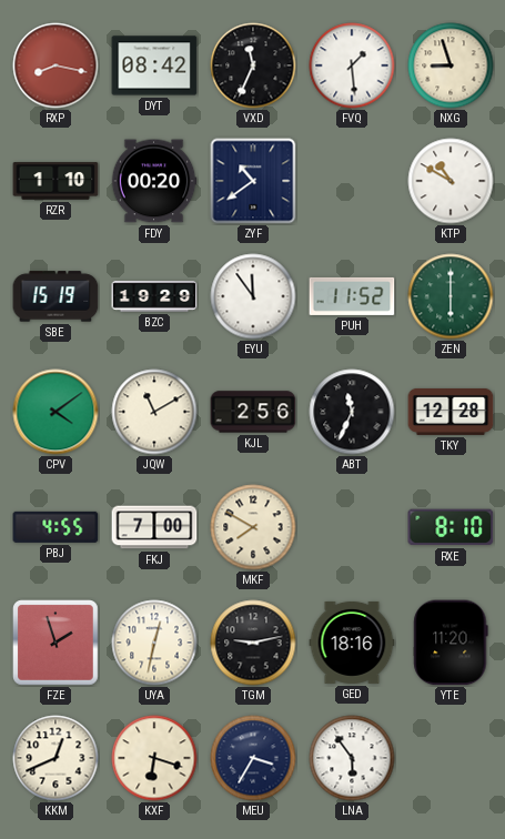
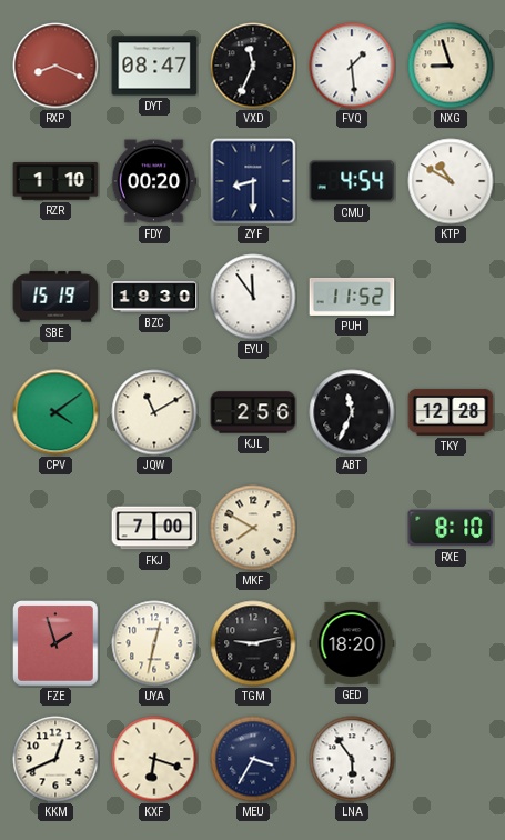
RXP: 8:17 -> 8:19
DYT: 08:42 -> 08:47
ZYF: 10:39 -> 8:30
CMU: none -> 4:54
BZC: 19:29 -> 19:30
ZEN: 6:00 -> none
PBJ: 4:55 -> none
GED: 18:16 -> 18:20
YTE: 11:20 -> none
